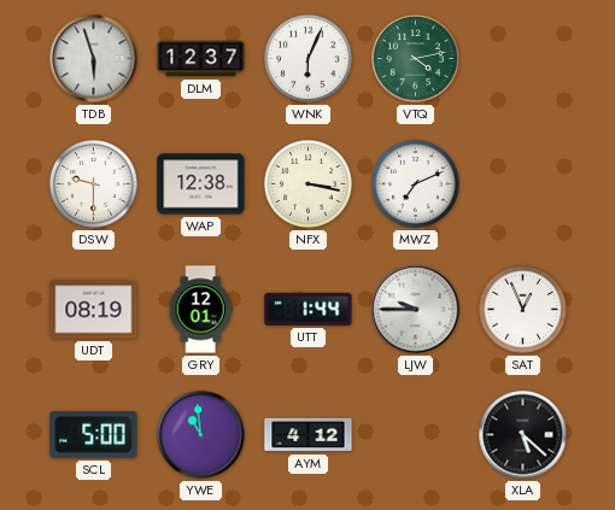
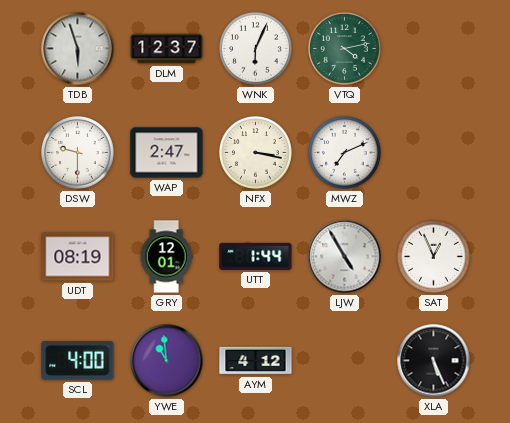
WAP: 12:38 -> 2:47
LJW: 9:45 -> 4:55
SCL: 5:00 -> 4:00
XLA: 5:22 -> 5:26
